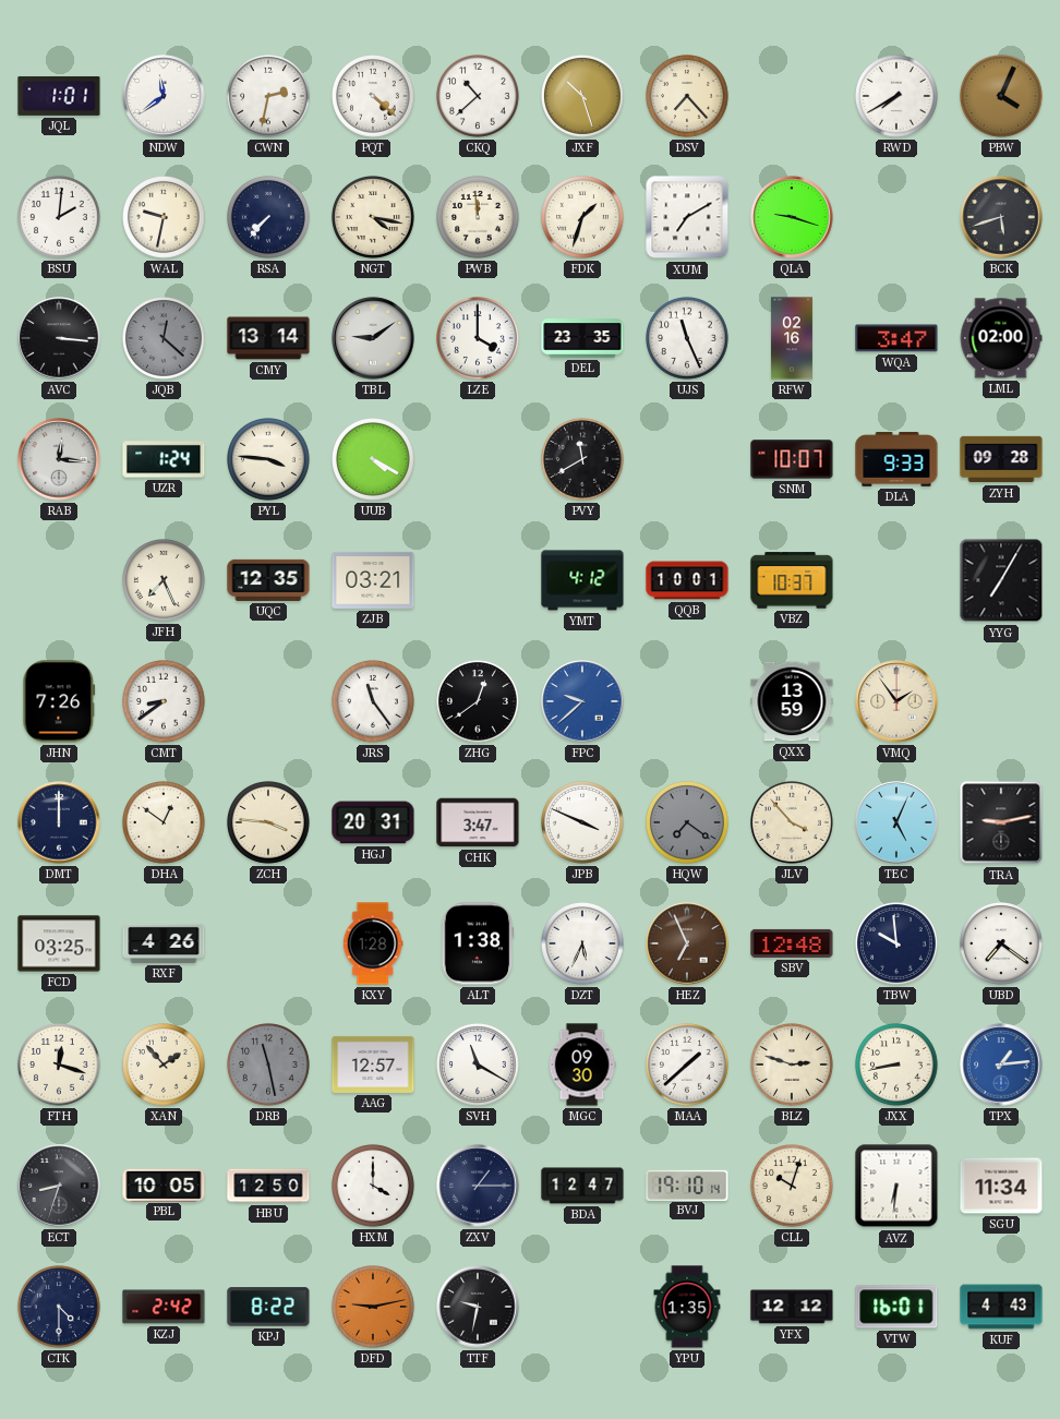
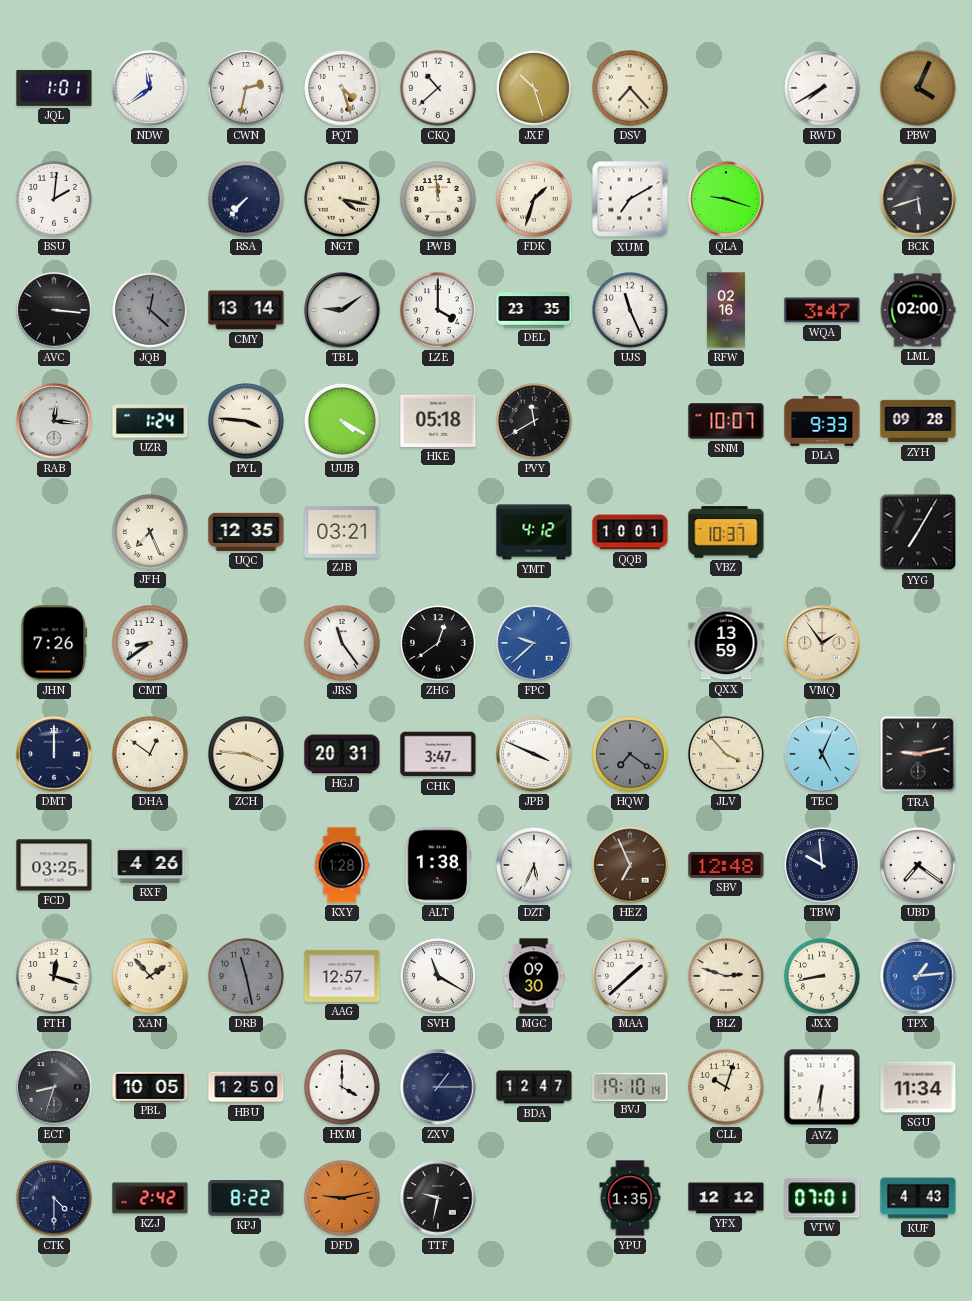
PQT: 4:22 -> 4:27
WAL: 9:32 -> none
HKE: none -> 05:18
VTW: 16:01 -> 07:01
